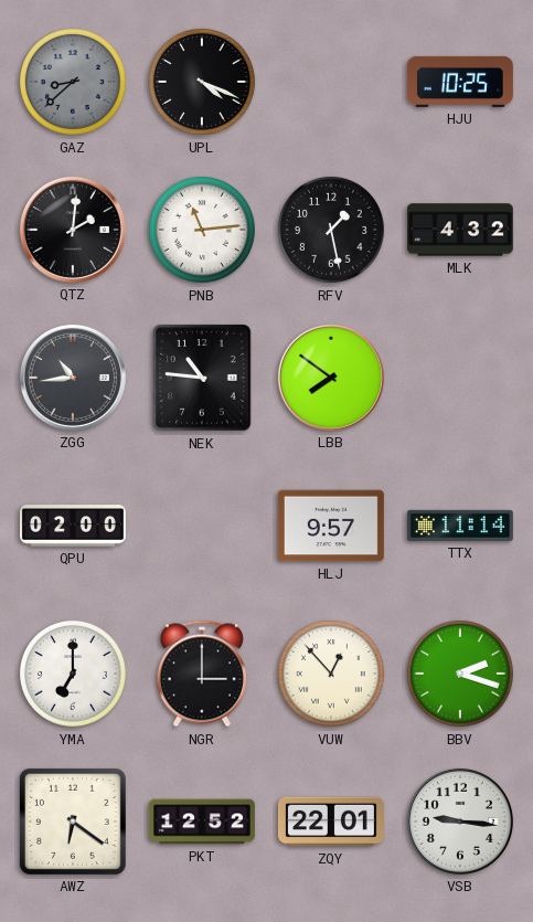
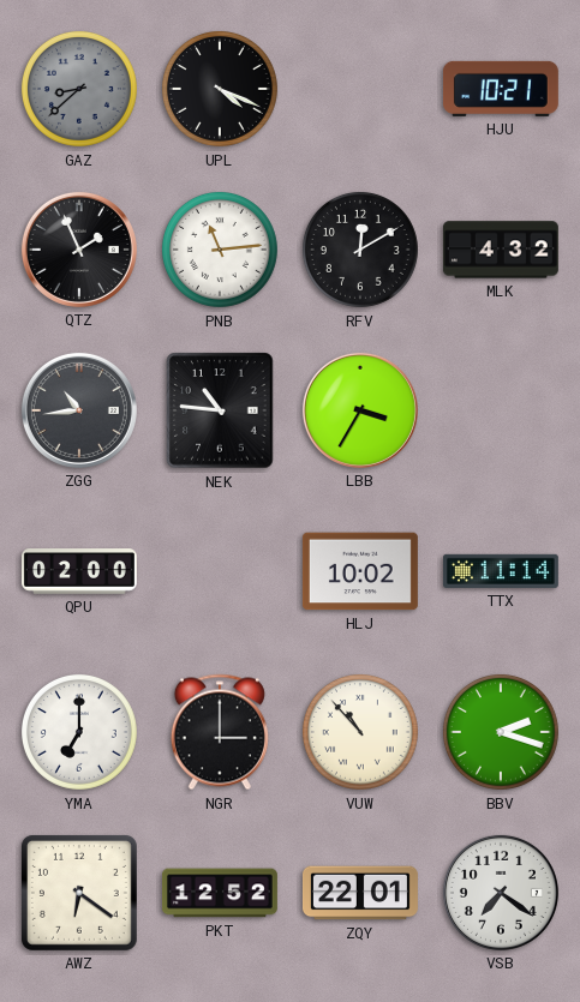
HJU: 10:25 -> 10:21
QTZ: 2:01 -> 1:56
RFV: 1:28 -> 12:10
LBB: 7:51 -> 3:35
HLJ: 9:57 -> 10:02
VUW: 12:53 -> 10:53
VSB: 9:16 -> 7:21
